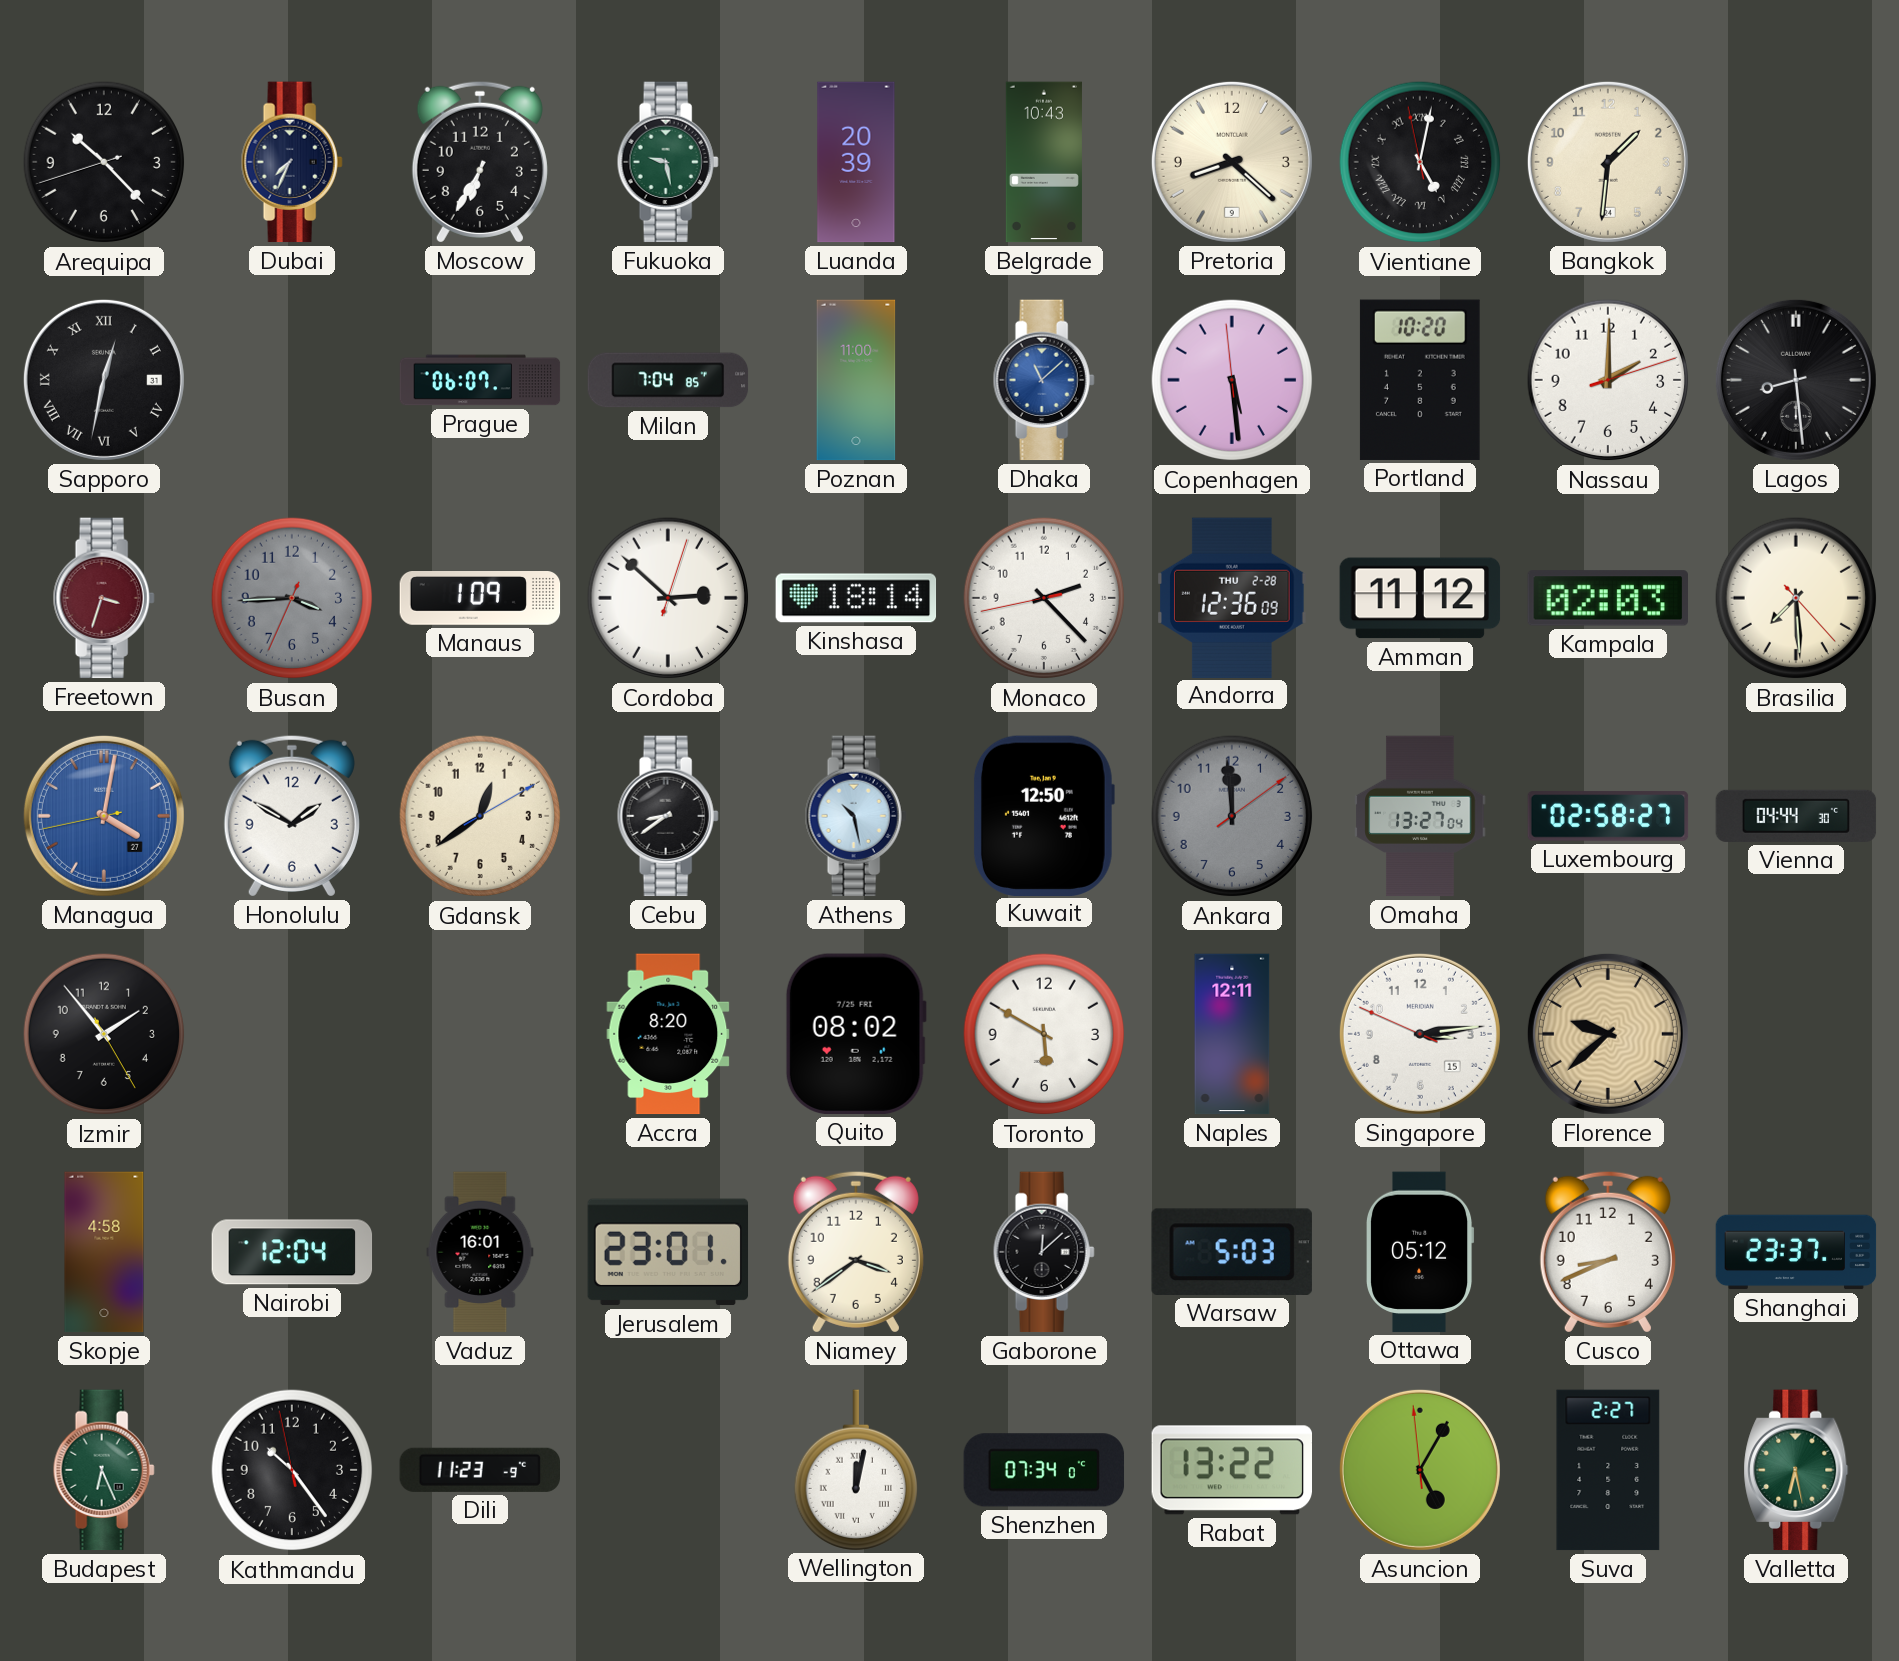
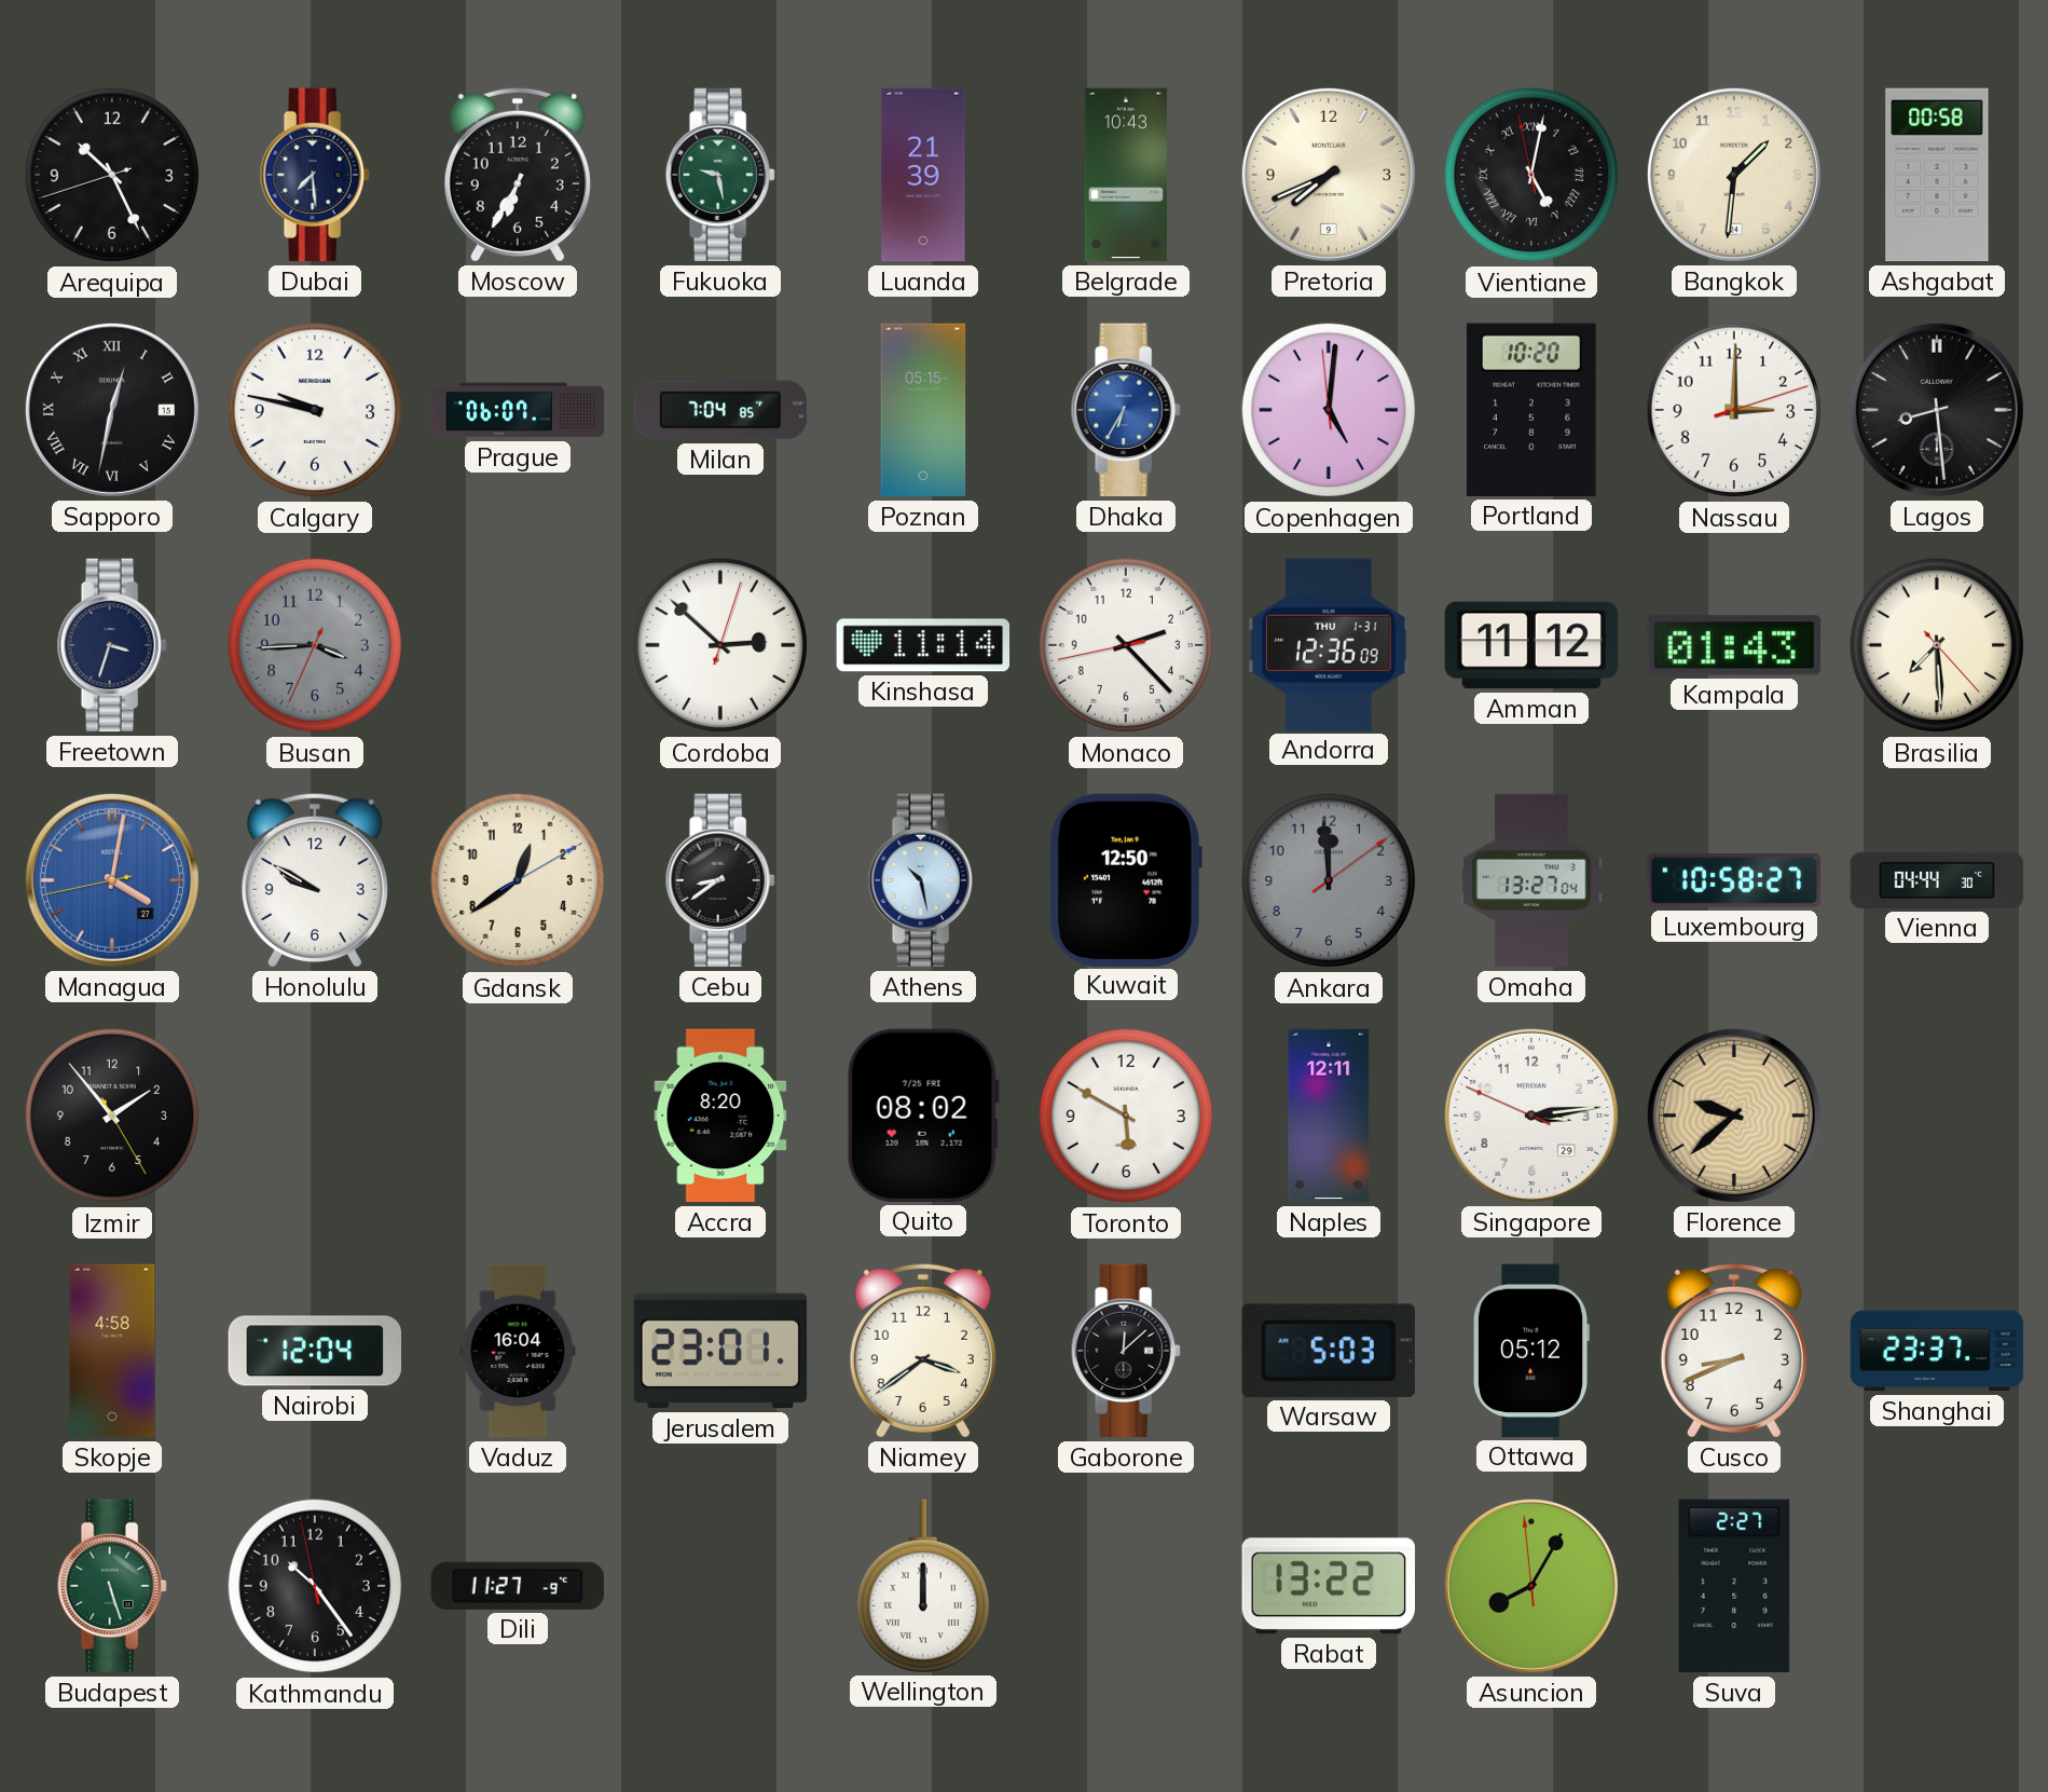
Arequipa: 10:22 -> 10:25
Dubai: 7:34 -> 7:29
Luanda: 20:39 -> 21:39
Pretoria: 8:22 -> 7:41
Ashgabat: none -> 00:58
Sapporo date: 31 -> 15
Calgary: none -> 9:47
Poznan: 11:00 -> 05:15
Dhaka: 11:08 -> 6:35
Copenhagen: 5:28 -> 5:00
Nassau: 2:00 -> 3:00
Freetown dial: burgundy -> navy
Manaus: 1:09 -> none
Kinshasa: 18:14 -> 11:14
Andorra date: THU 2-28 -> THU 1-31
Kampala: 02:03 -> 01:43
Honolulu: 1:50 -> 9:50
Luxembourg: 02:58 -> 10:58
Singapore date: 15 -> 29
Vaduz: 16:01 -> 16:04
Budapest: 6:26 -> 5:27
Dili: 11:23 -> 11:27
Wellington: 12:02 -> 12:00
Shenzhen: 07:34 -> none
Asuncion: 5:04 -> 8:04
Valletta: 6:28 -> none
